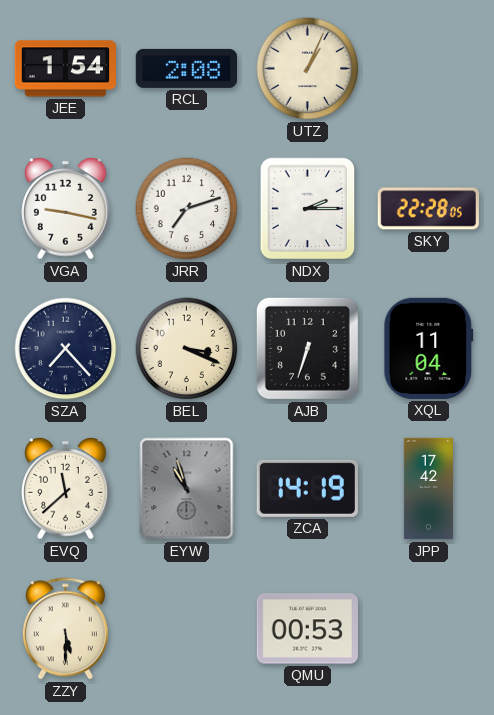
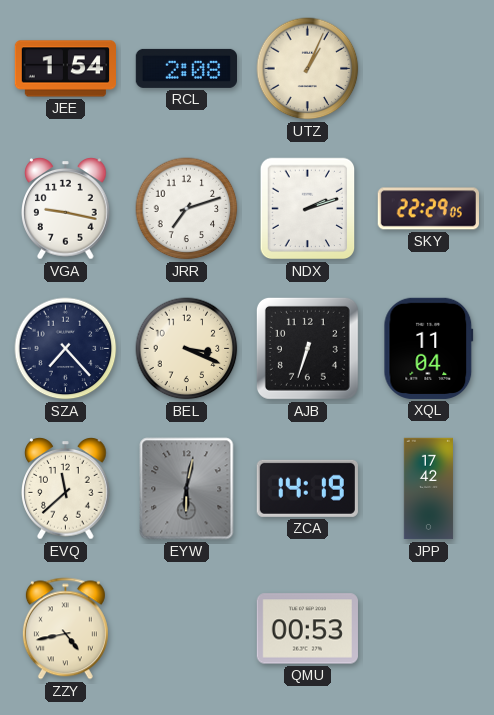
NDX: 2:15 -> 2:12
SKY: 22:28 -> 22:29
EYW: 10:57 -> 6:02
ZZY: 5:30 -> 4:43
